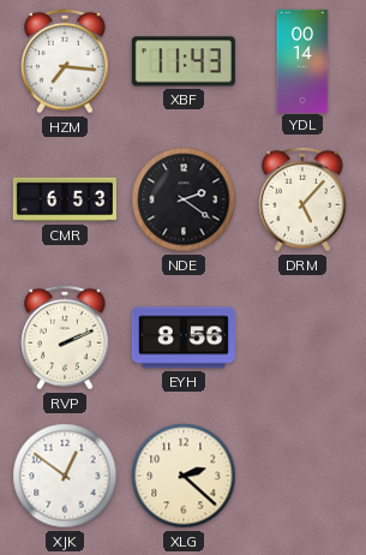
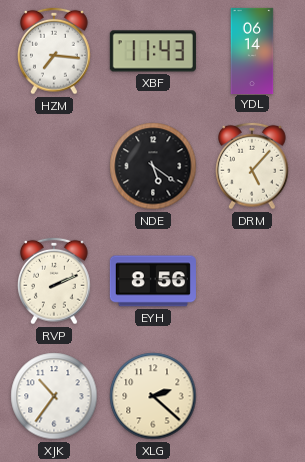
YDL: 00:14 -> 06:14
CMR: 6:53 -> none
NDE: 2:21 -> 5:21
XJK: 12:51 -> 10:36
